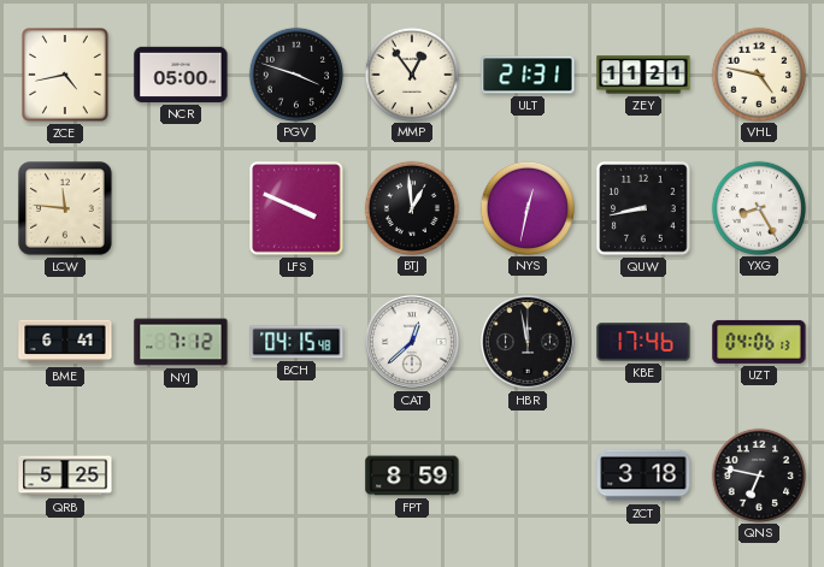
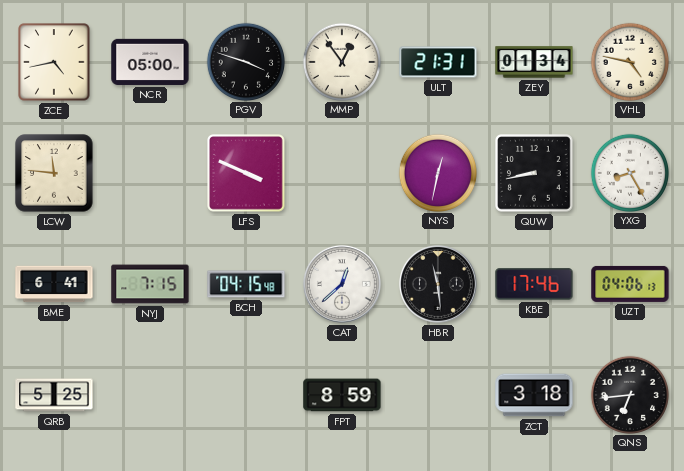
ZEY: 11:21 -> 01:34
BTJ: 12:59 -> none
NYJ: 7:12 -> 7:15
HBR: 11:58 -> 11:29
QNS: 6:47 -> 6:44
